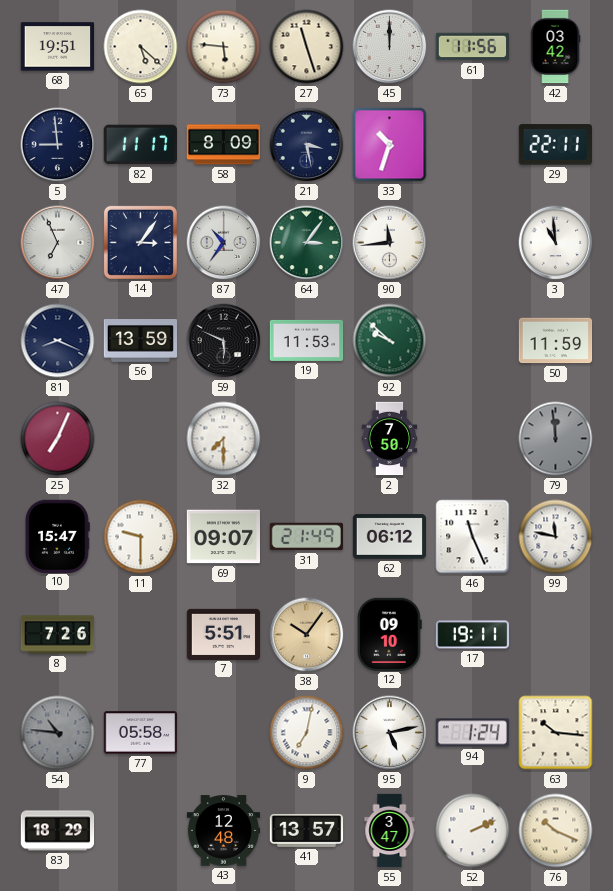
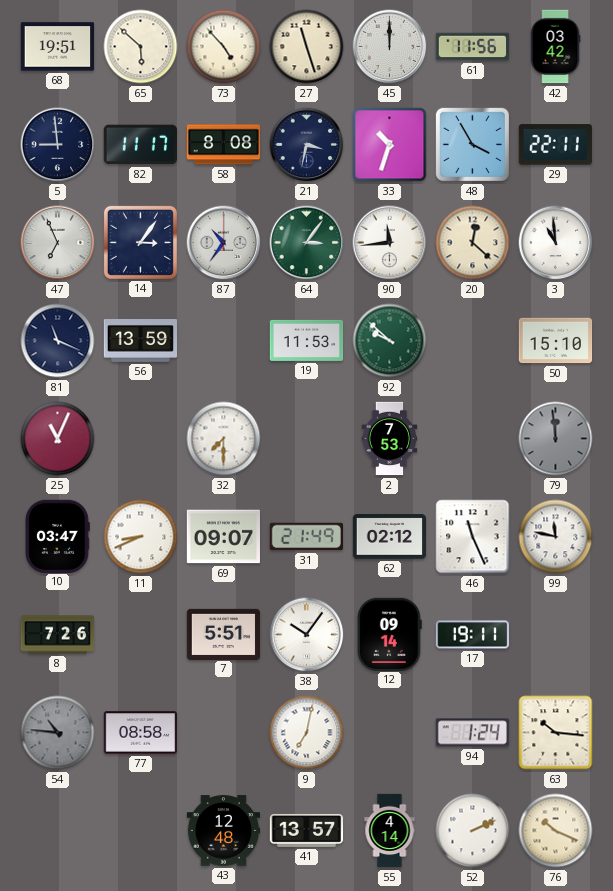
65: 5:22 -> 5:52
73: 5:46 -> 4:53
58: 8:09 -> 8:08
21: 3:28 -> 3:32
48: none -> 3:55
20: none -> 12:22
81: 8:19 -> 11:19
59: 5:49 -> none
50: 11:59 -> 15:10
25: 7:04 -> 11:04
2: 7:50 -> 7:53
10: 15:47 -> 03:47
11: 9:30 -> 8:41
62: 06:12 -> 02:12
38 dial: champagne -> white
12: 09:10 -> 09:14
77: 05:58 -> 08:58
95: 5:13 -> none
83: 18:29 -> none
55: 3:47 -> 4:14
